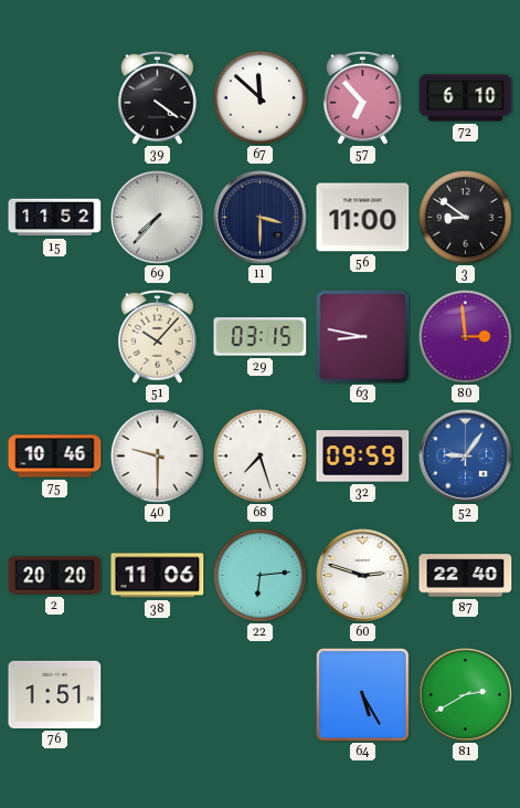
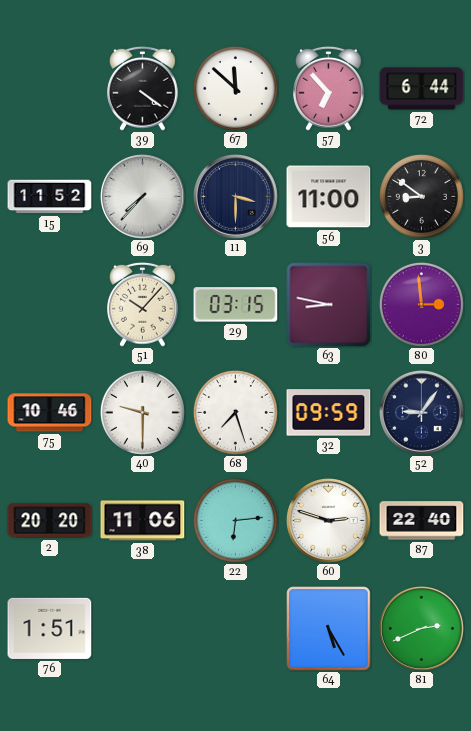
72: 6:10 -> 6:44
52 dial: blue -> navy
81: 2:40 -> 2:41
